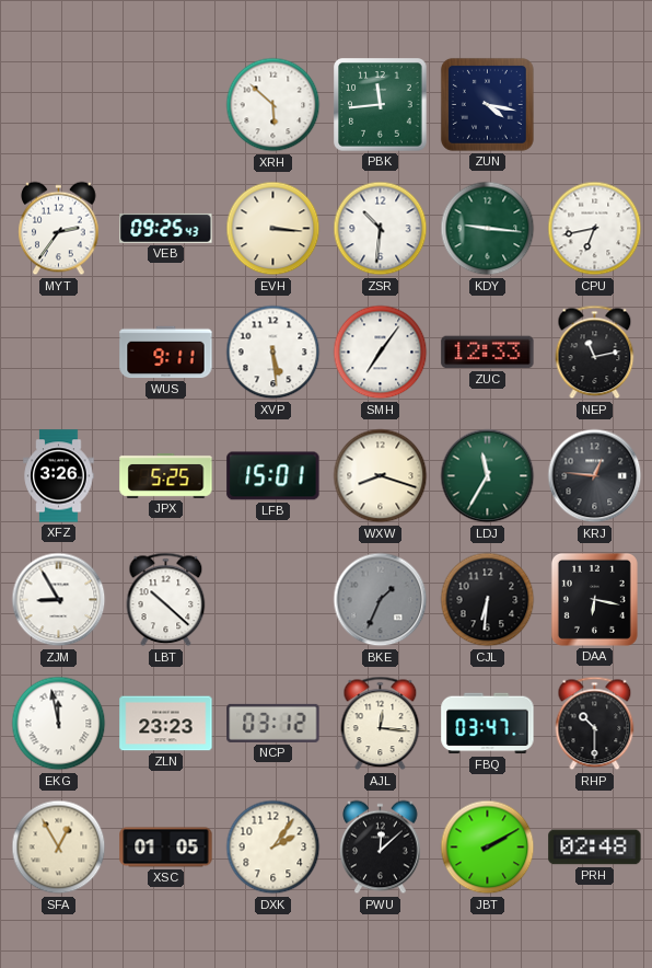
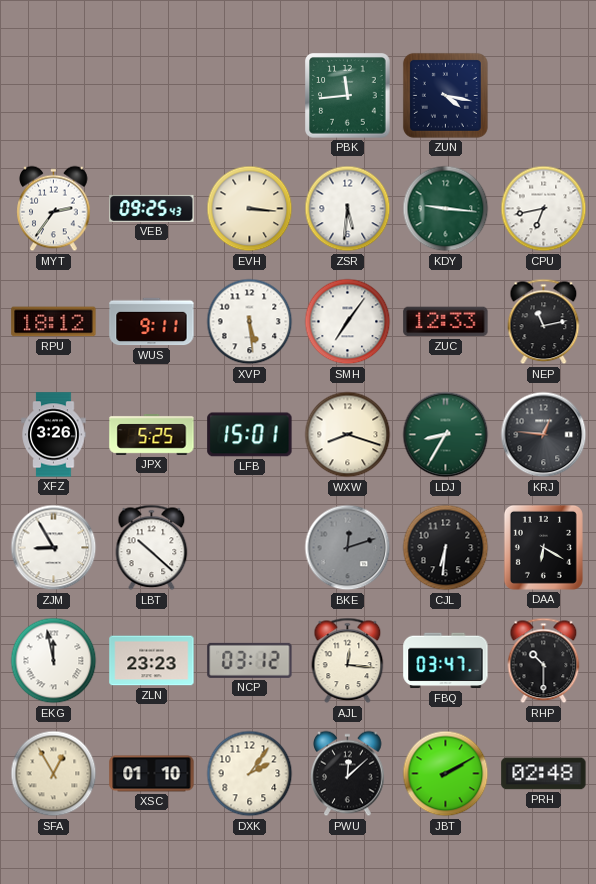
XRH: 5:52 -> none
ZSR: 10:31 -> 5:31
RPU: none -> 18:12
LDJ: 11:35 -> 8:35
BKE: 1:34 -> 12:12
DAA: 6:17 -> 6:20
XSC: 01:05 -> 01:10
